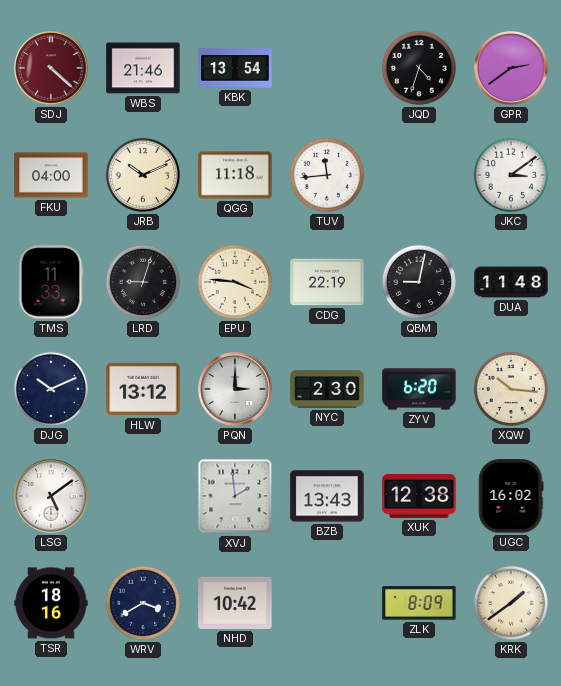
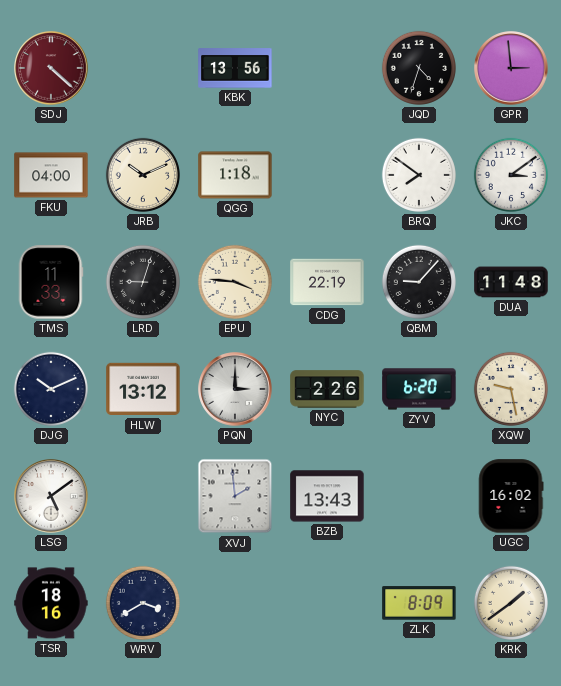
WBS: 21:46 -> none
KBK: 13:54 -> 13:56
GPR: 2:39 -> 2:59
QGG: 11:18 -> 1:18
TUV: 11:44 -> none
BRQ: none -> 7:51
QBM: 9:02 -> 9:07
NYC: 2:30 -> 2:26
XQW: 10:16 -> 9:28
XUK: 12:38 -> none
NHD: 10:42 -> none
